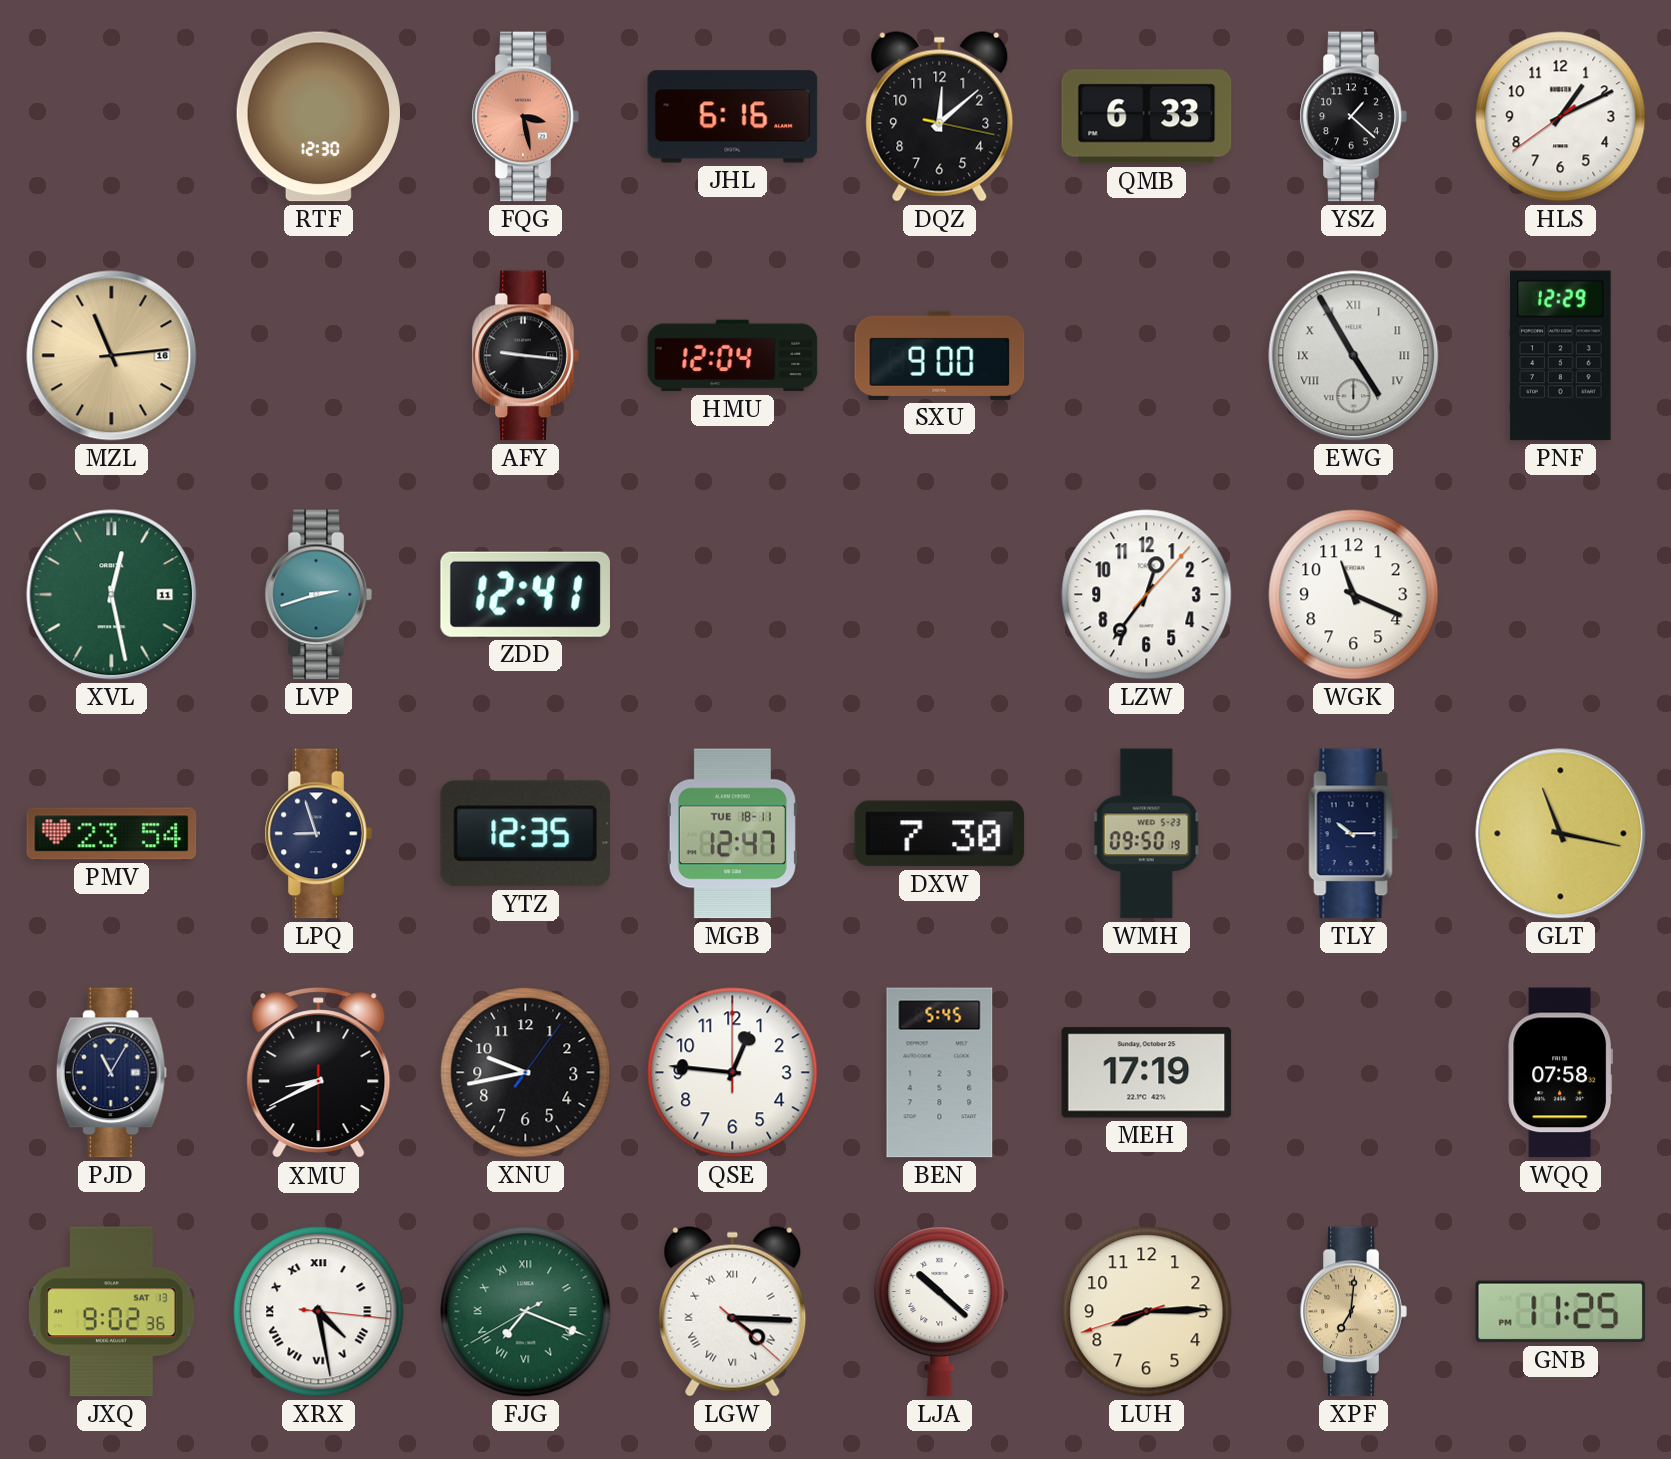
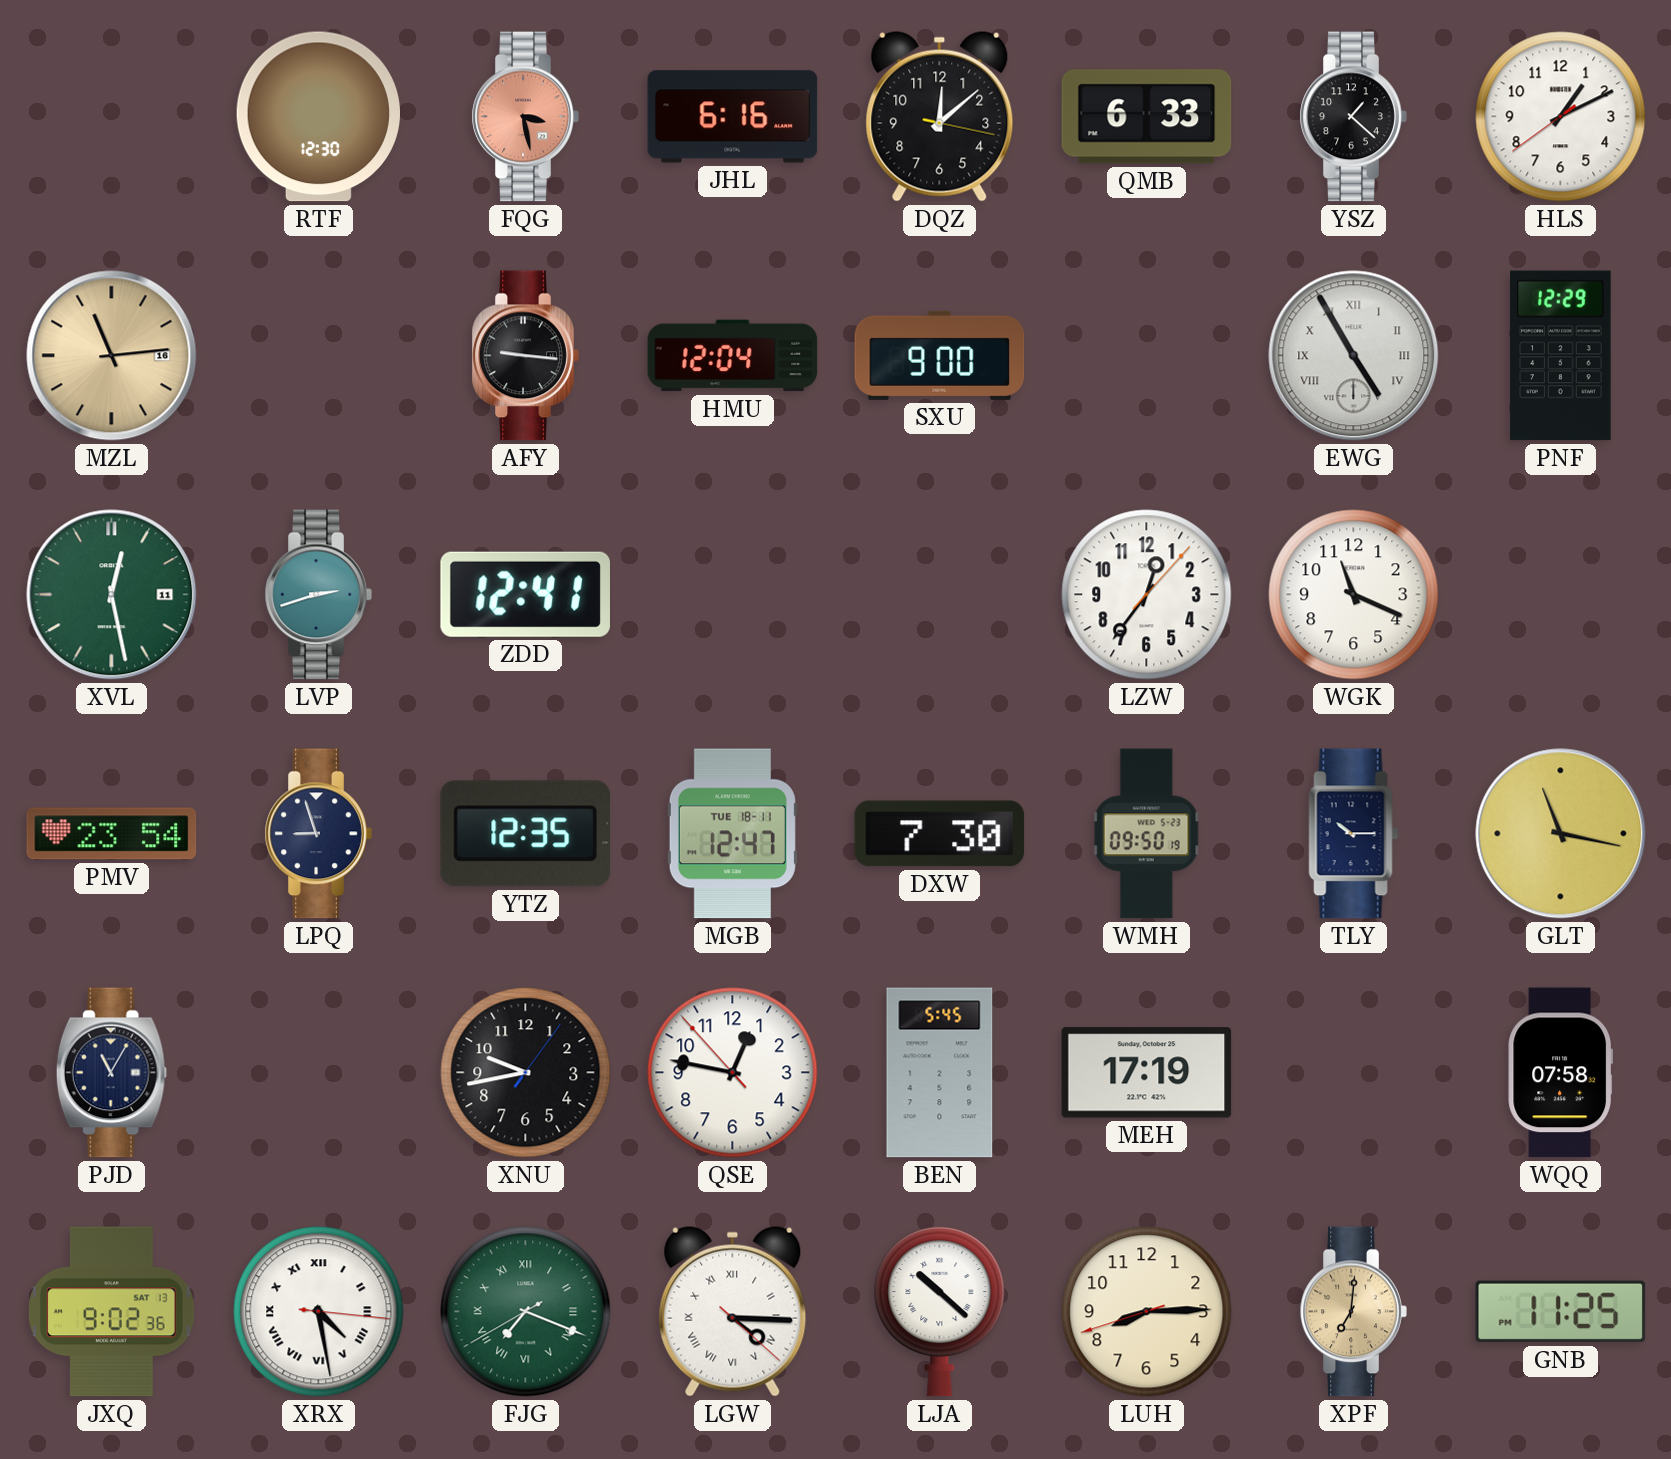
XMU: 8:40 -> none
QSE: 12:46:00 -> 12:46:53
